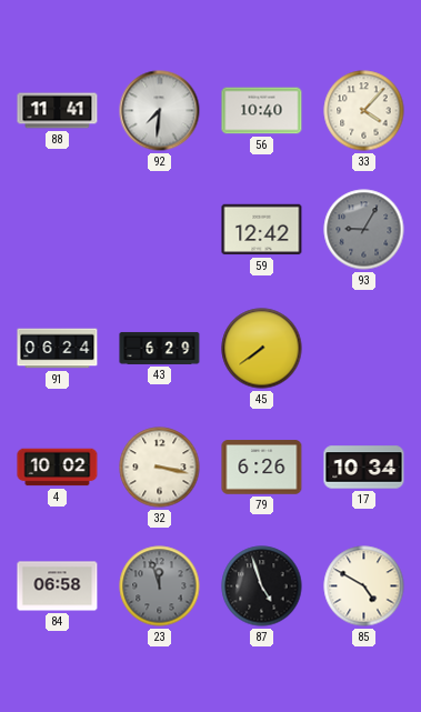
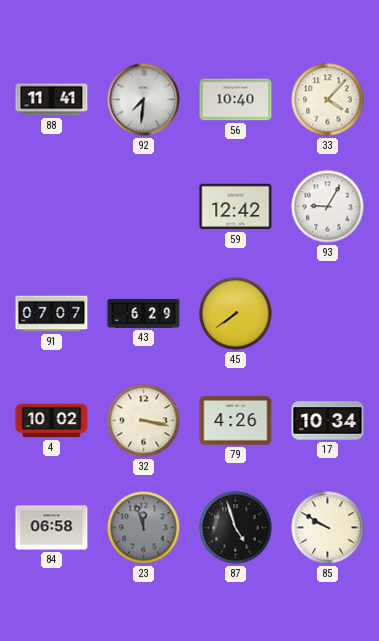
93 dial: grey -> white
91: 06:24 -> 07:07
79: 6:26 -> 4:26
85: 4:50 -> 9:50
